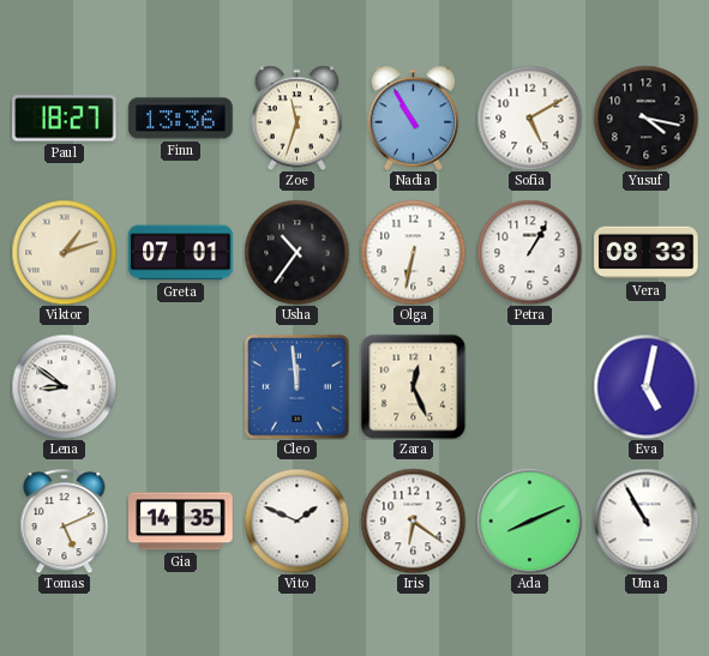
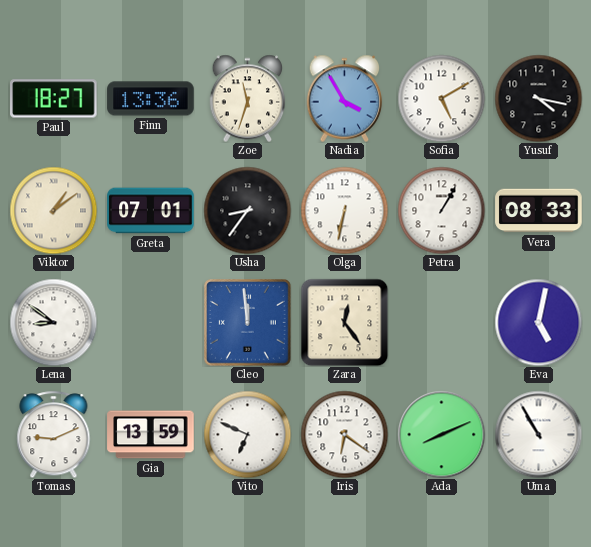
Nadia: 10:55 -> 3:55
Viktor: 1:12 -> 1:09
Usha: 10:36 -> 8:36
Zara: 12:26 -> 12:24
Tomas: 5:11 -> 9:11
Gia: 14:35 -> 13:59
Vito: 1:49 -> 6:49
